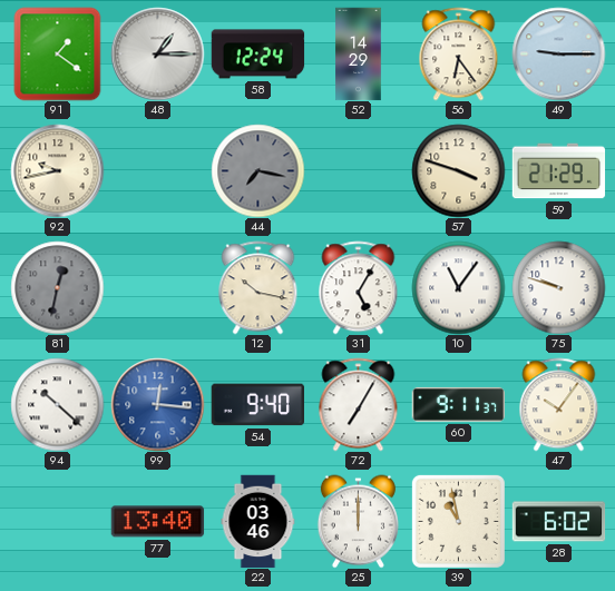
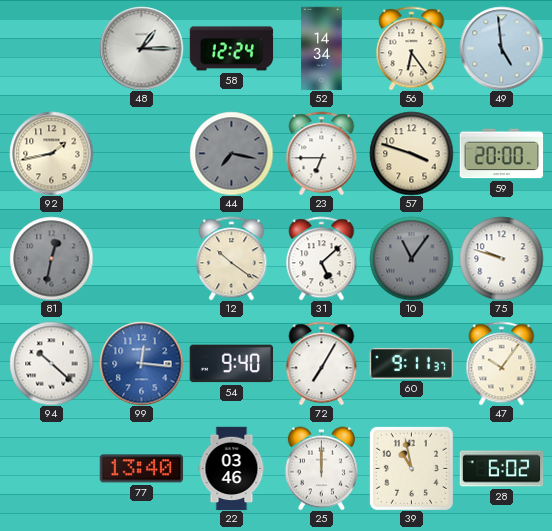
91: 1:21 -> none
52: 14:29 -> 14:34
49: 9:15 -> 4:59
92: 9:43 -> 1:43
23: none -> 6:45
59: 21:29 -> 20:00
12: 10:17 -> 10:21
31: 5:05 -> 5:08
10 dial: white -> grey
